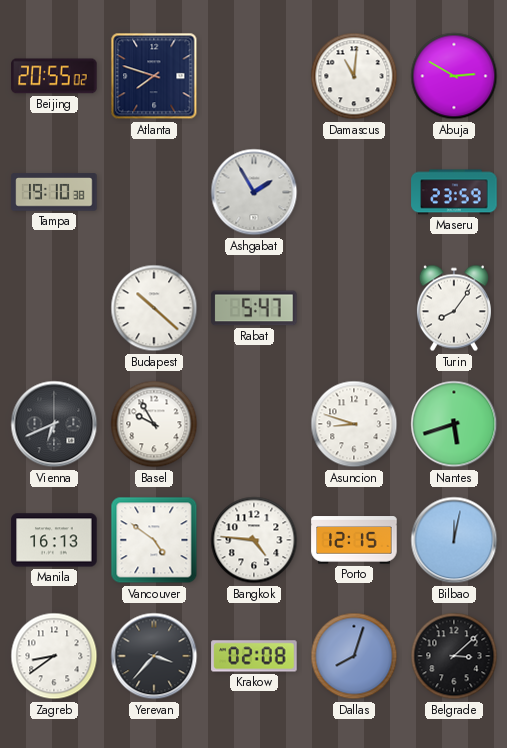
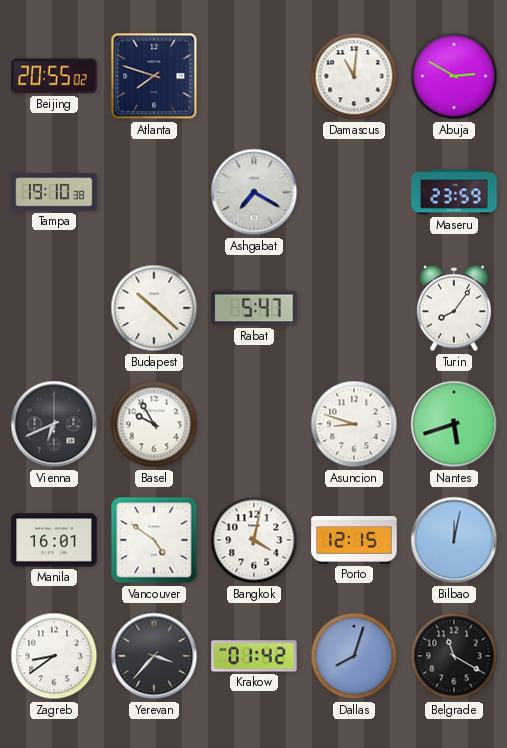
Ashgabat: 1:55 -> 7:20
Manila: 16:13 -> 16:01
Bangkok: 4:46 -> 4:02
Krakow: 02:08 -> 01:42
Belgrade: 3:08 -> 11:20
